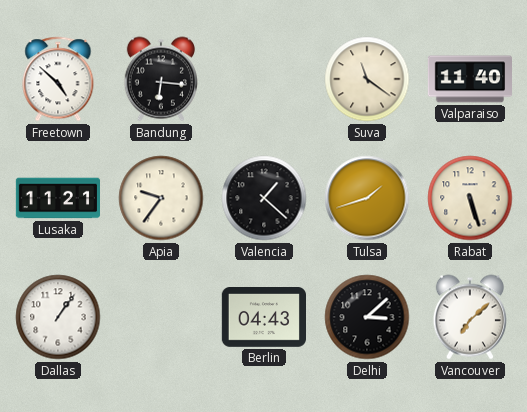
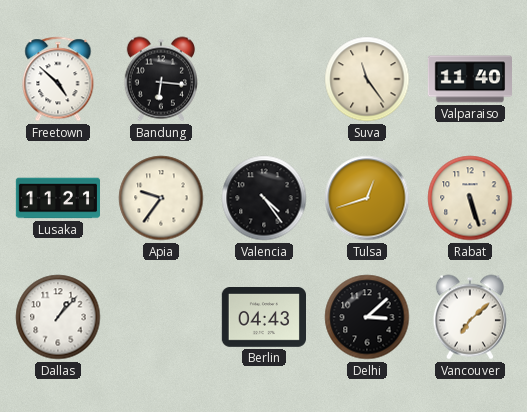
Suva: 11:21 -> 11:24
Valencia: 1:22 -> 4:24
Tulsa: 1:42 -> 12:42
Dallas: 1:06 -> 1:07
